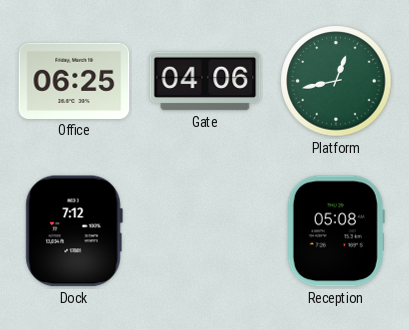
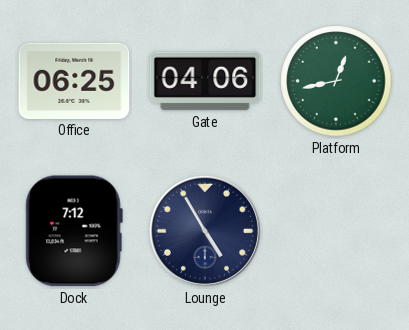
Lounge: none -> 4:55
Reception: 05:08 -> none
